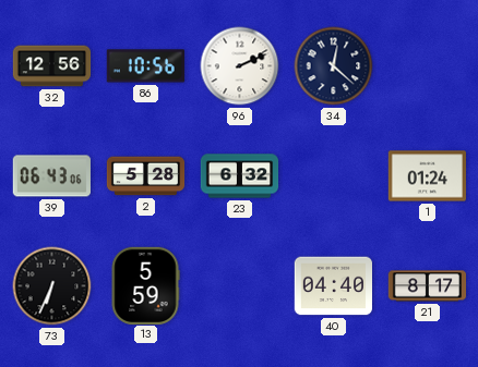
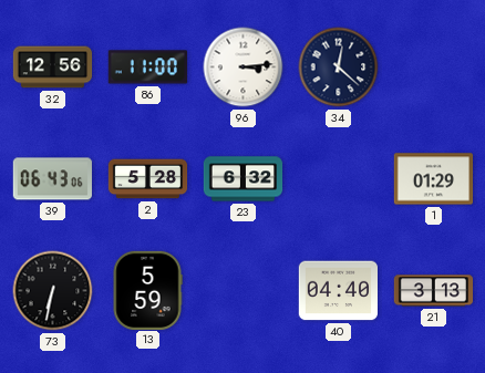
86: 10:56 -> 11:00
96: 2:11 -> 3:14
1: 01:24 -> 01:29
73: 6:34 -> 6:32
21: 8:17 -> 3:13
